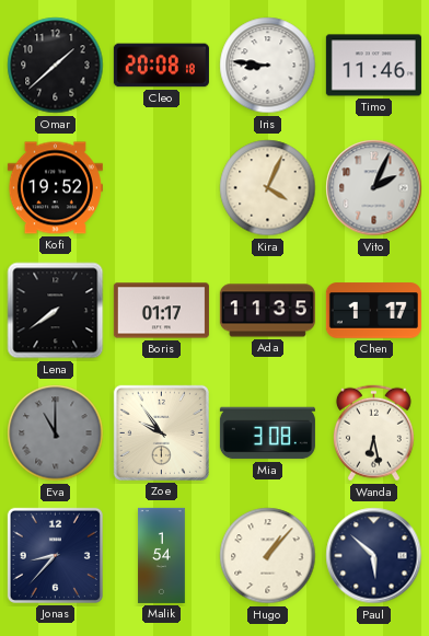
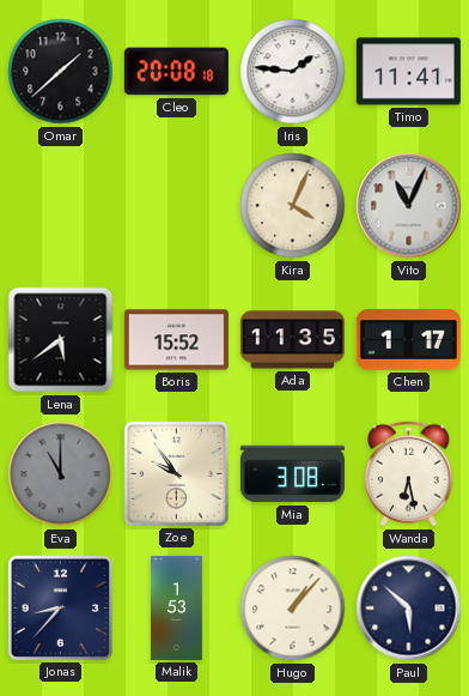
Iris: 8:46 -> 1:46
Timo: 11:46 -> 11:41
Kofi: 19:52 -> none
Vito: 2:04 -> 11:04
Lena: 7:39 -> 5:39
Boris: 01:17 -> 15:52
Malik: 1:54 -> 1:53
